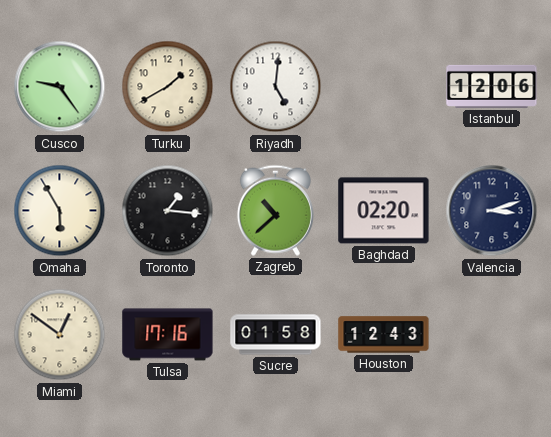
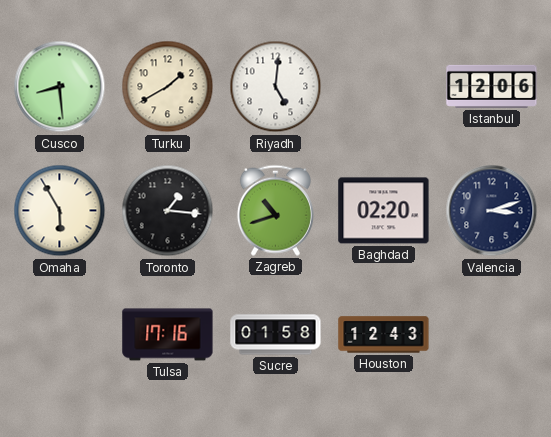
Cusco: 9:24 -> 8:29
Zagreb: 10:38 -> 10:42
Miami: 12:51 -> none
